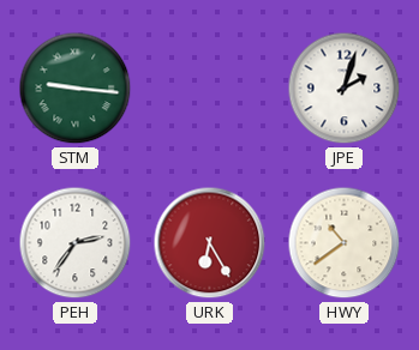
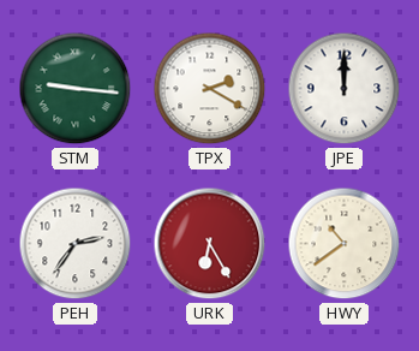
TPX: none -> 2:20
JPE: 2:03 -> 12:00
